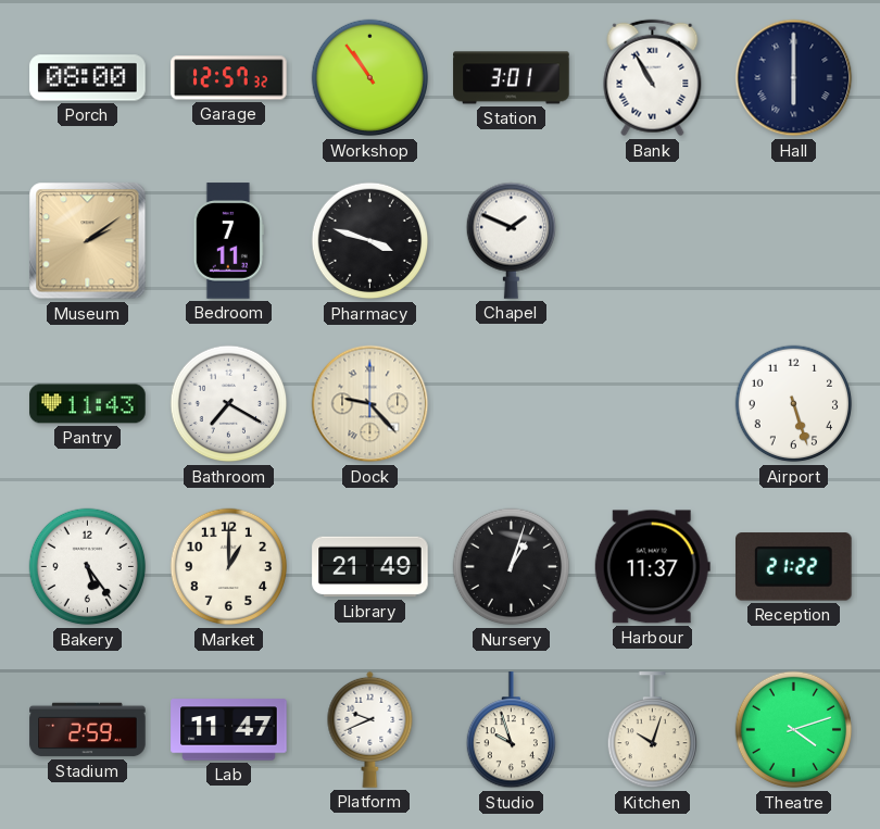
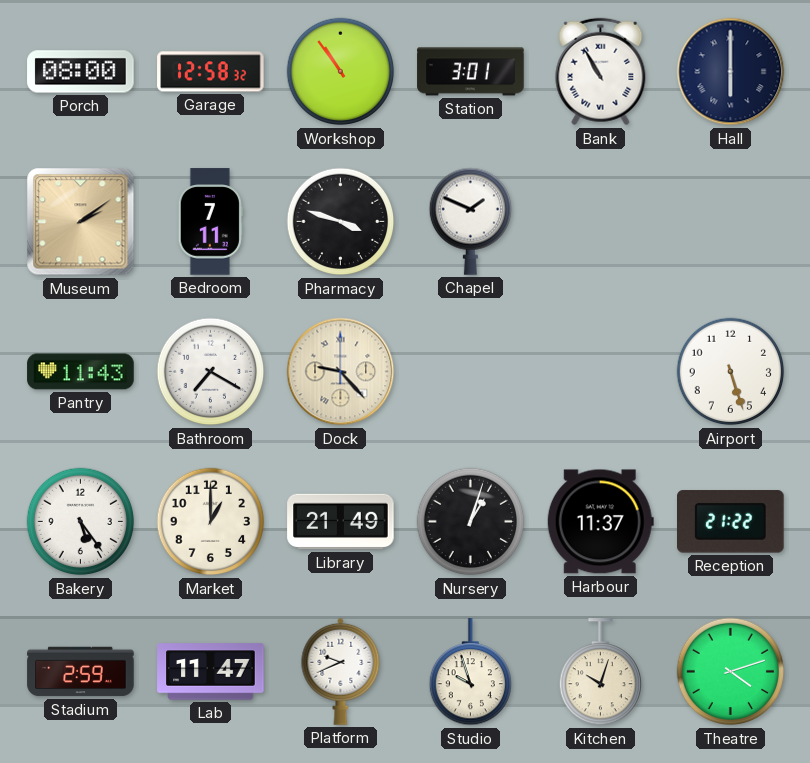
Garage: 12:57 -> 12:58
